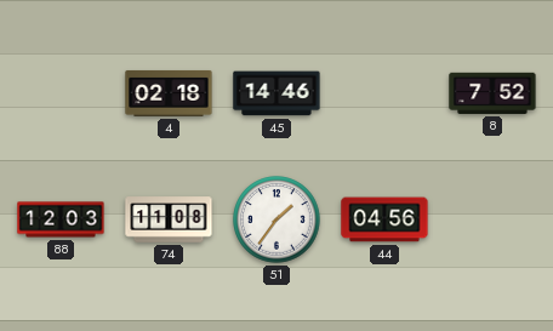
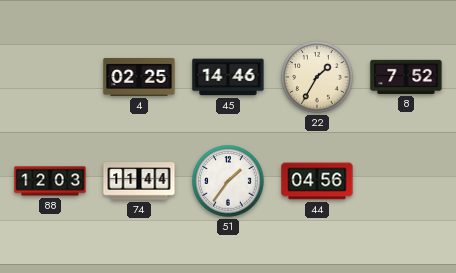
4: 02:18 -> 02:25
22: none -> 1:35
74: 11:08 -> 11:44
